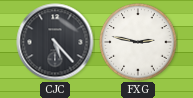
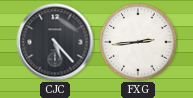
FXG: 2:47 -> 2:44
